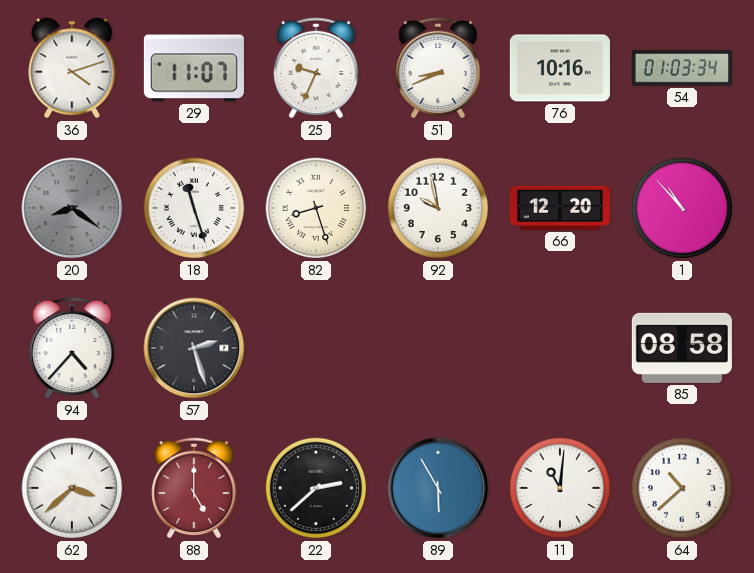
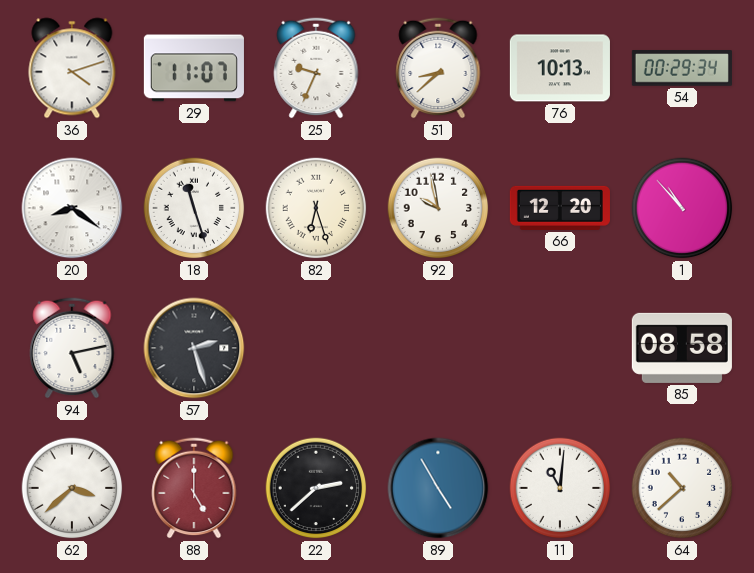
51: 8:41 -> 8:38
76: 10:16 -> 10:13
54: 01:03 -> 00:29
20 dial: grey -> white
82: 8:27 -> 6:27
94: 4:37 -> 5:13
89: 5:55 -> 4:55
